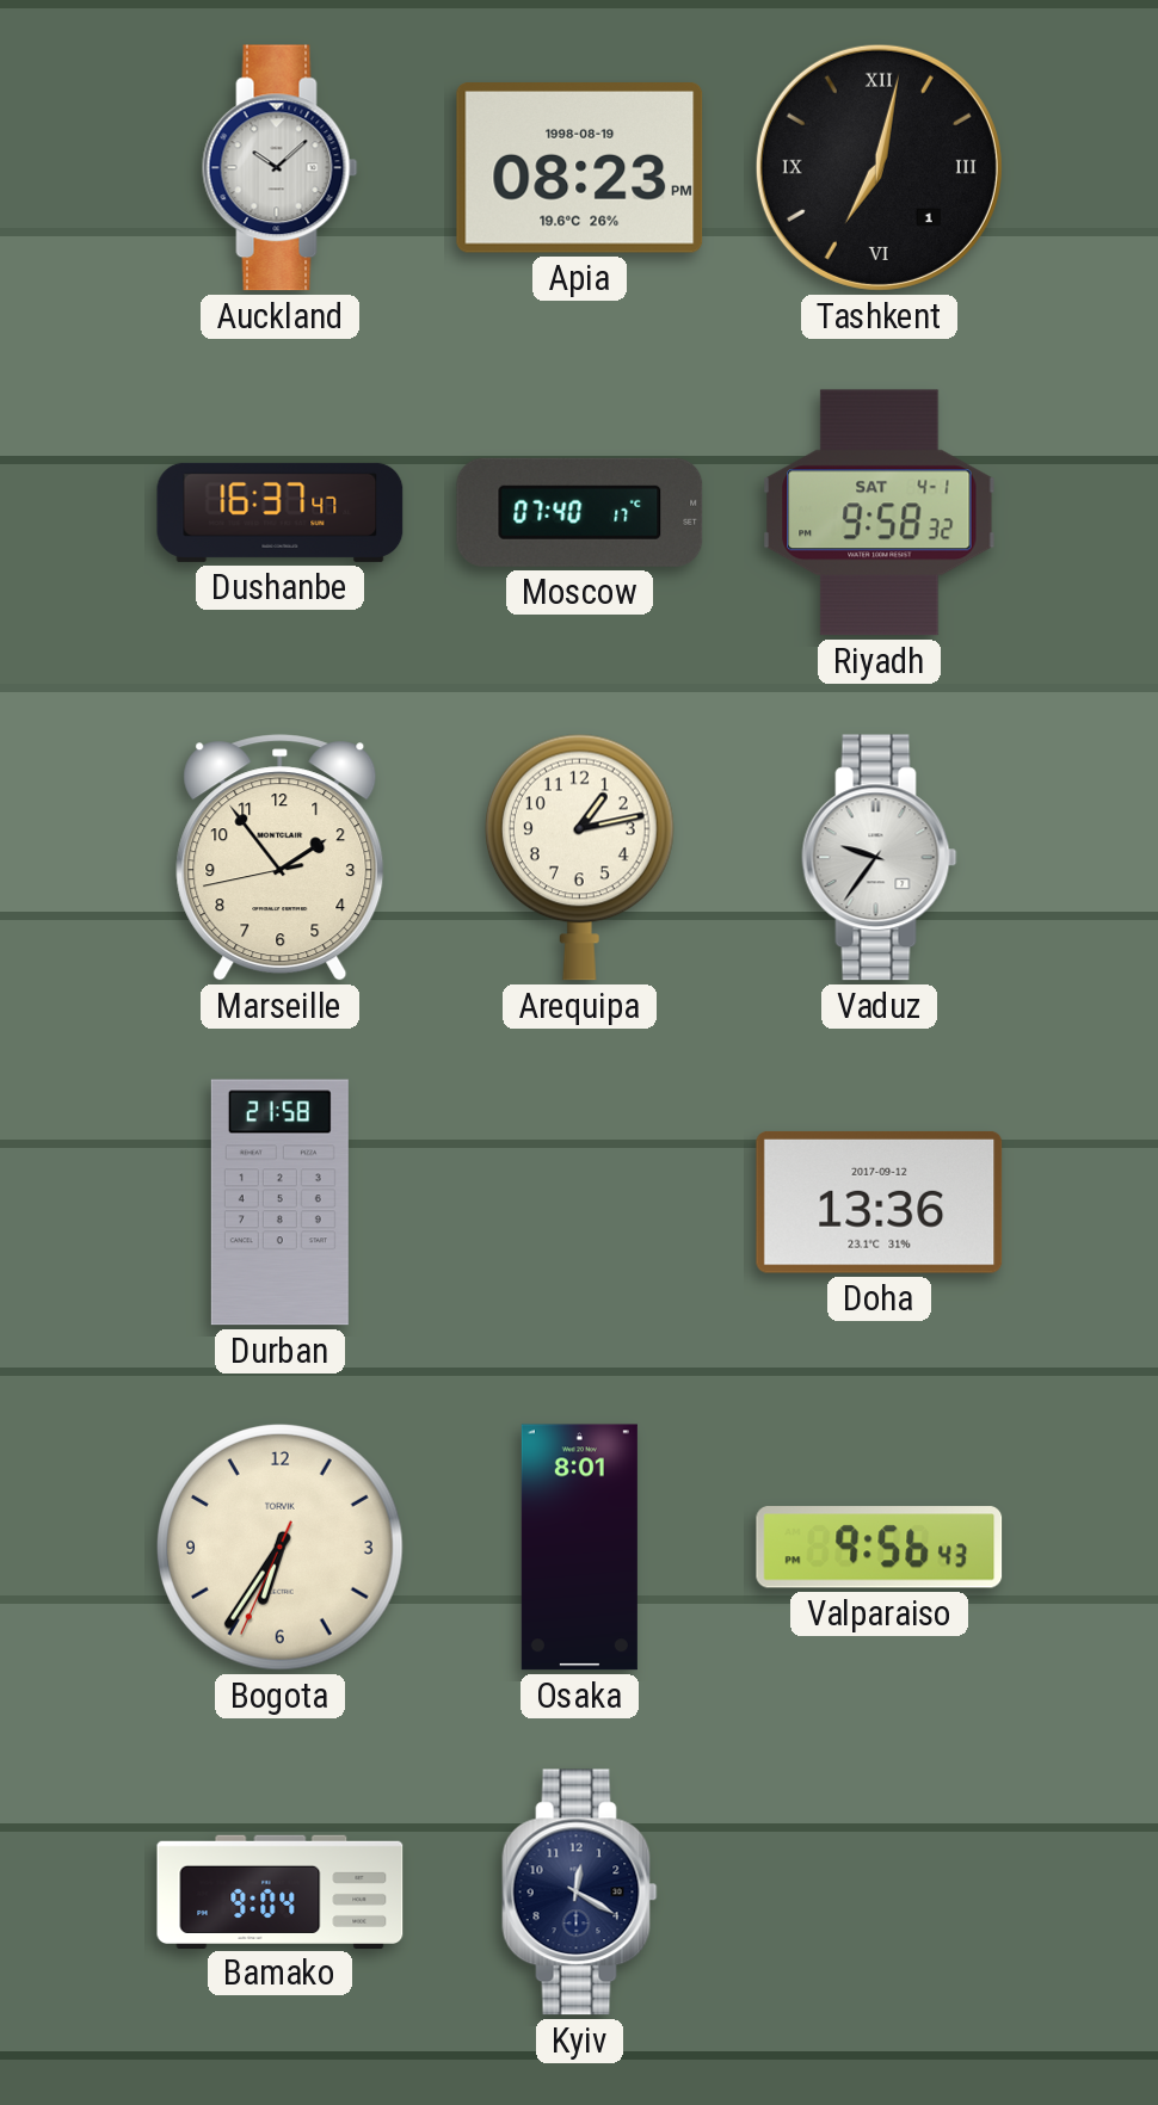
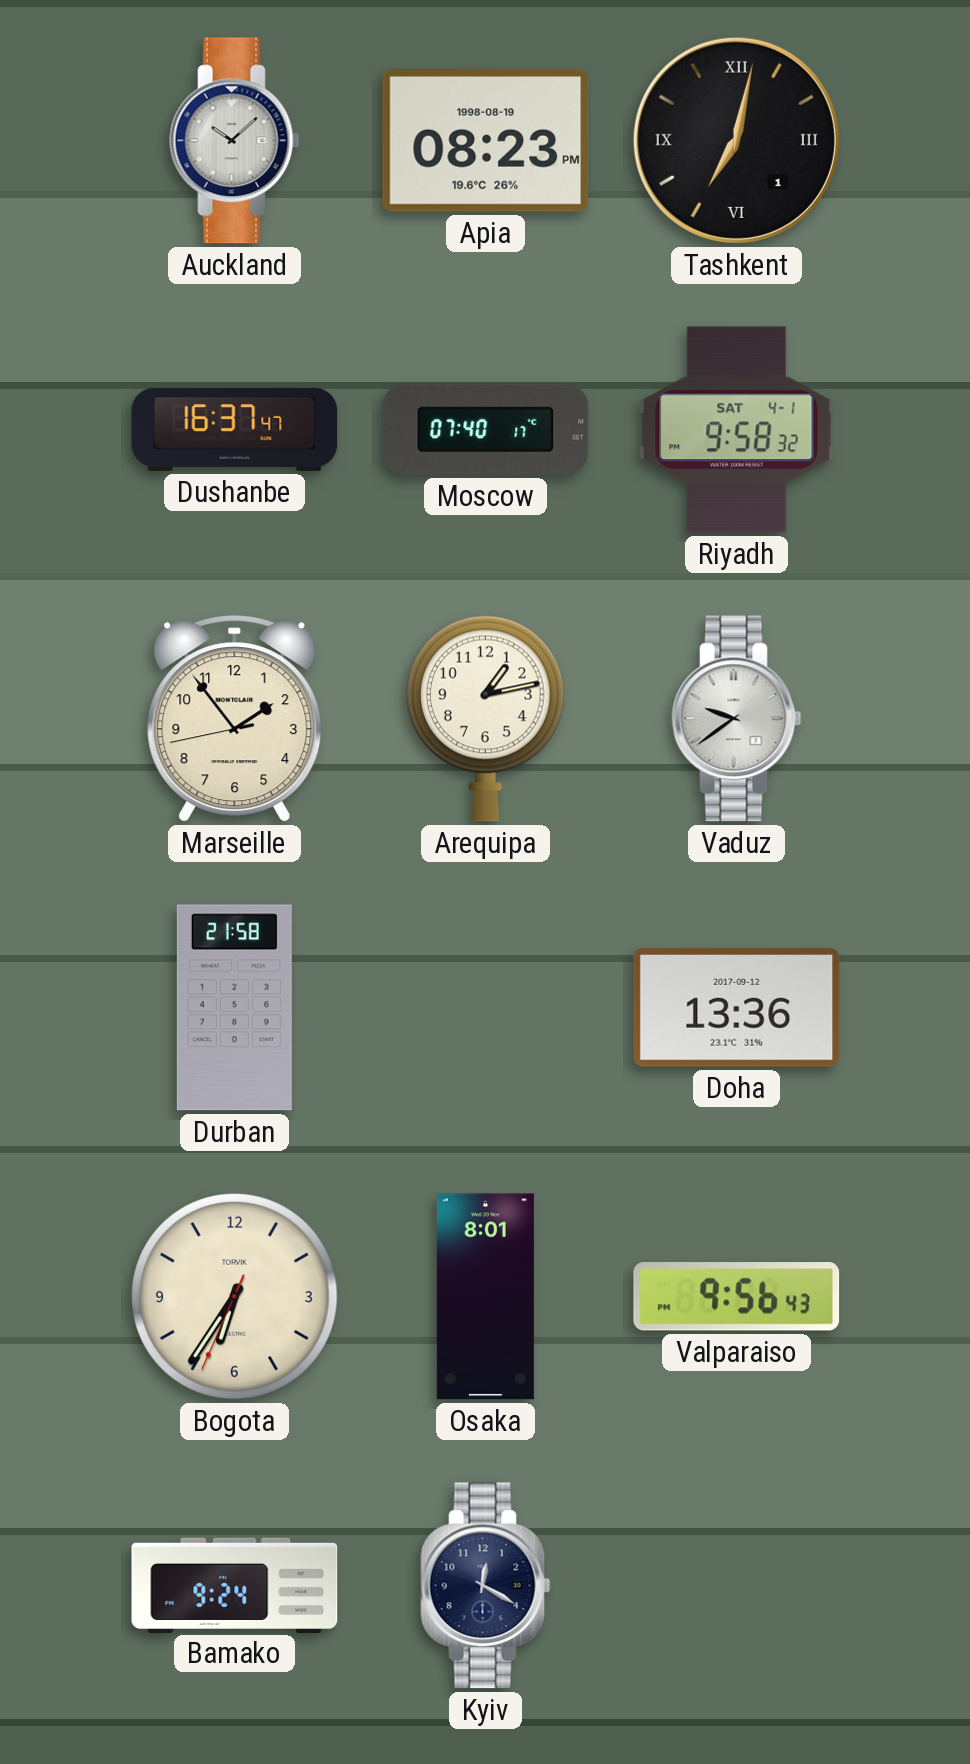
Vaduz: 9:36 -> 9:39
Bamako: 9:04 -> 9:24
